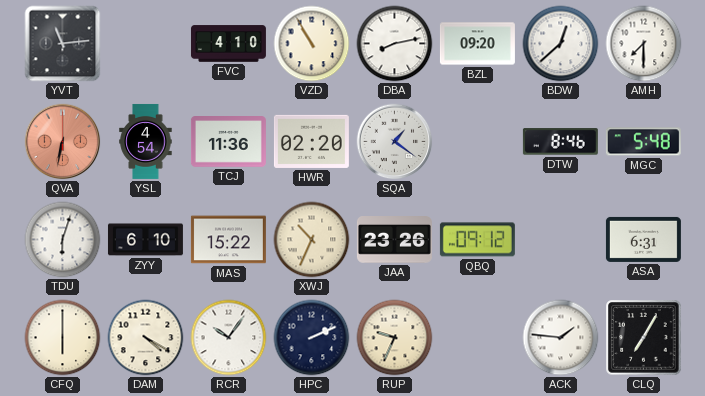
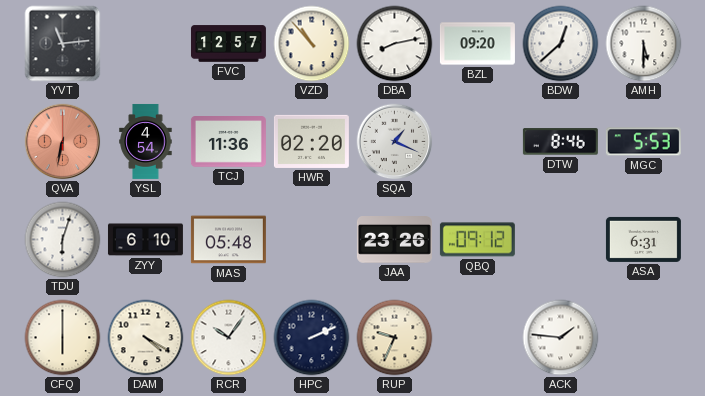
FVC: 4:10 -> 12:57
VZD: 10:55 -> 10:53
AMH: 7:30 -> 5:30
SQA: 1:21 -> 1:19
MGC: 5:48 -> 5:53
MAS: 15:22 -> 05:48
XWJ: 10:34 -> none
CLQ: 7:05 -> none
